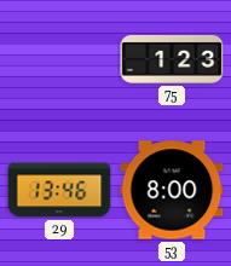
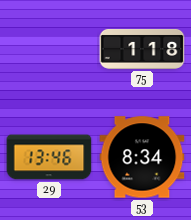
75: 1:23 -> 1:18
53: 8:00 -> 8:34
